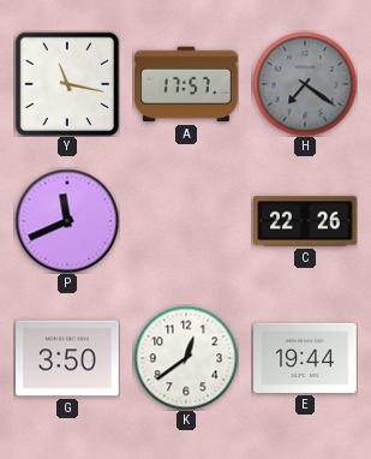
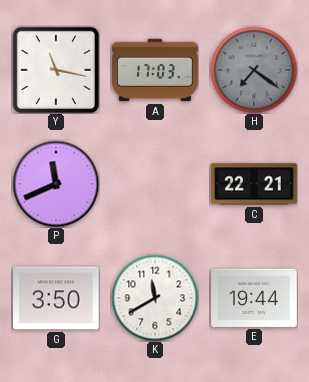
A: 17:57 -> 17:03
C: 22:26 -> 22:21
K: 12:39 -> 11:40
